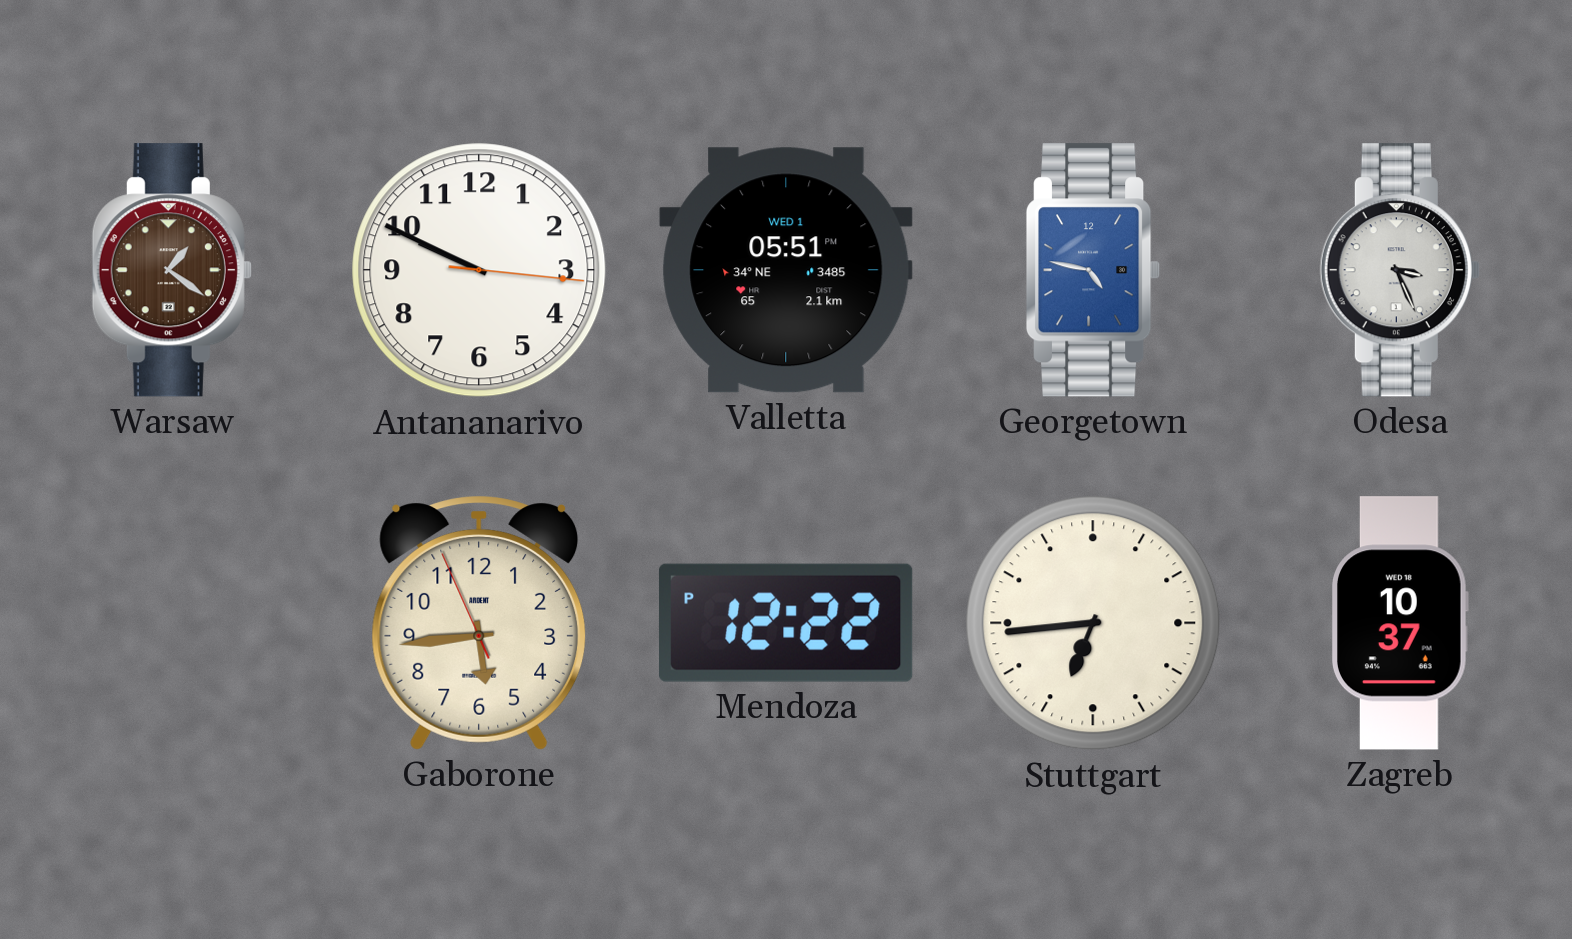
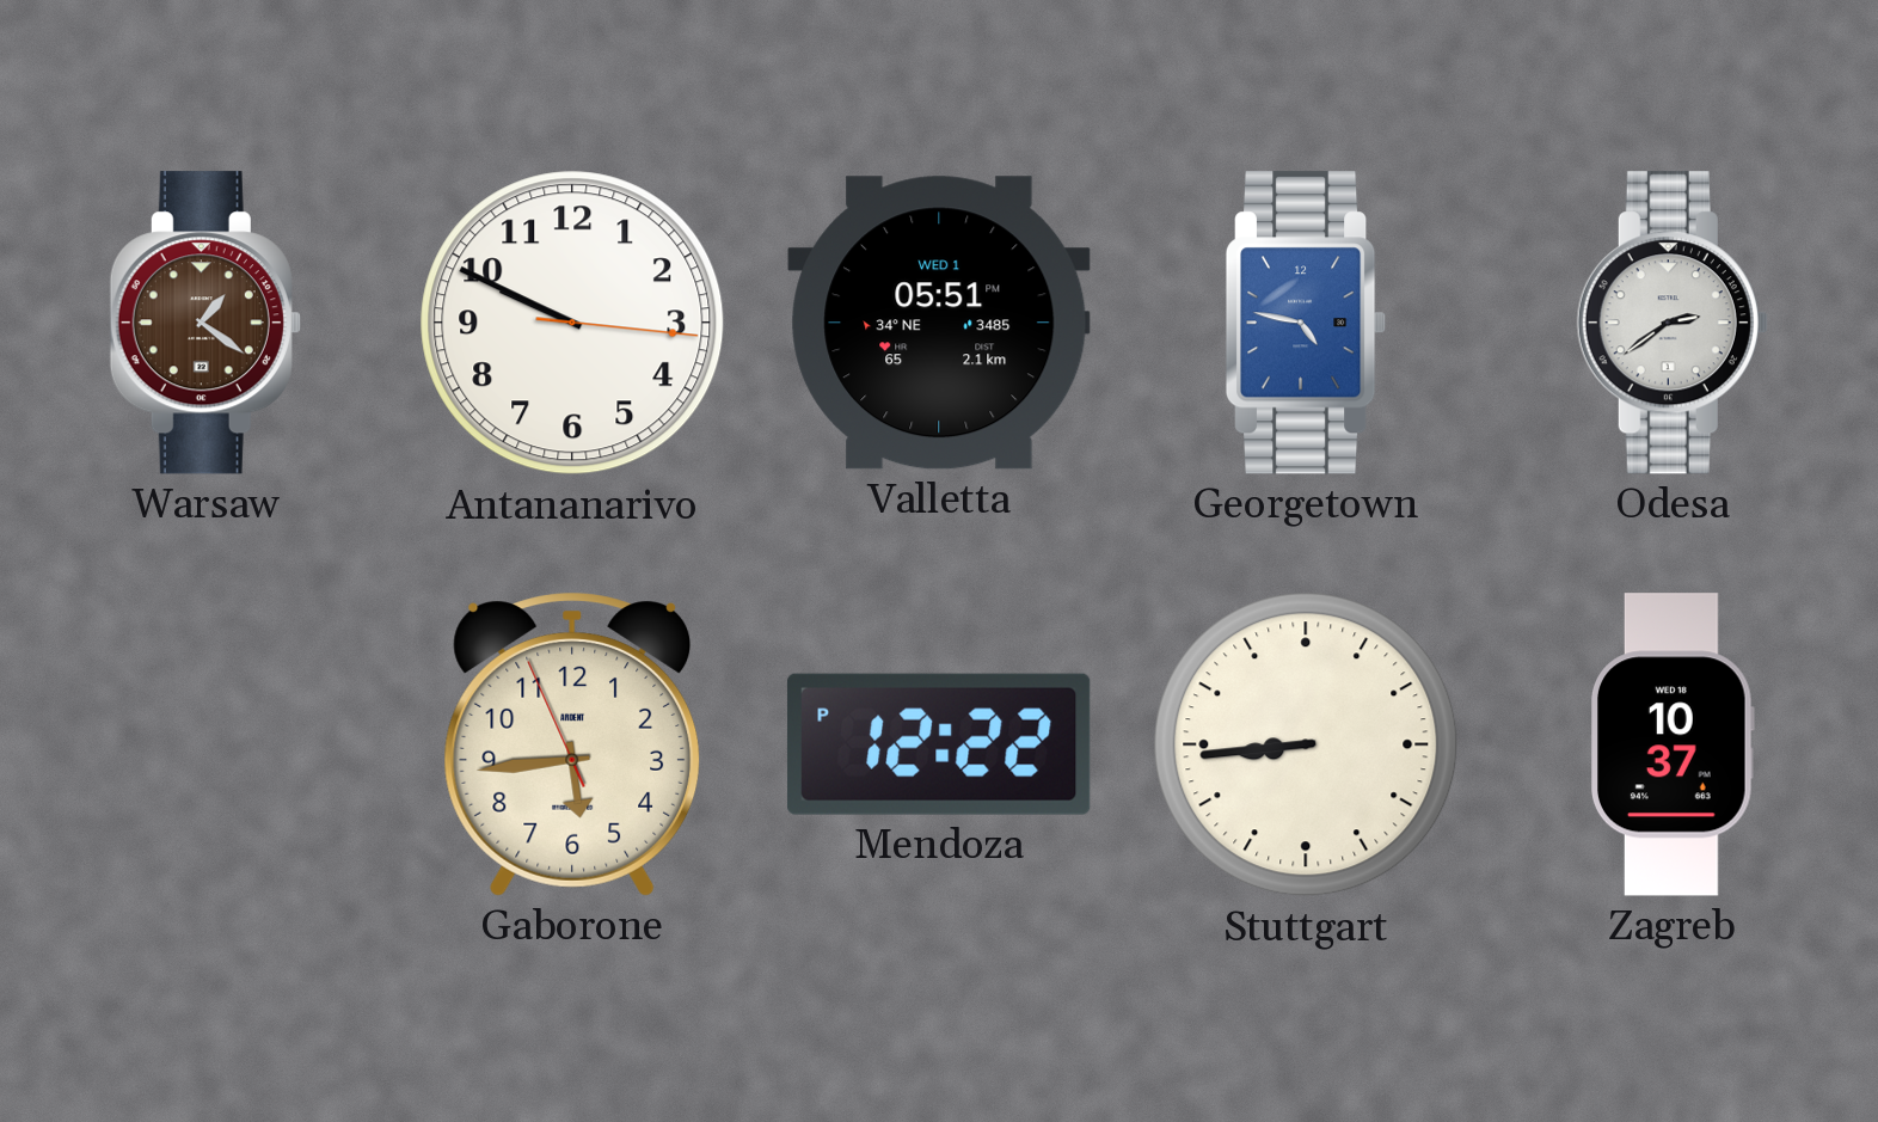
Odesa: 3:26 -> 2:39
Stuttgart: 6:44 -> 8:44
